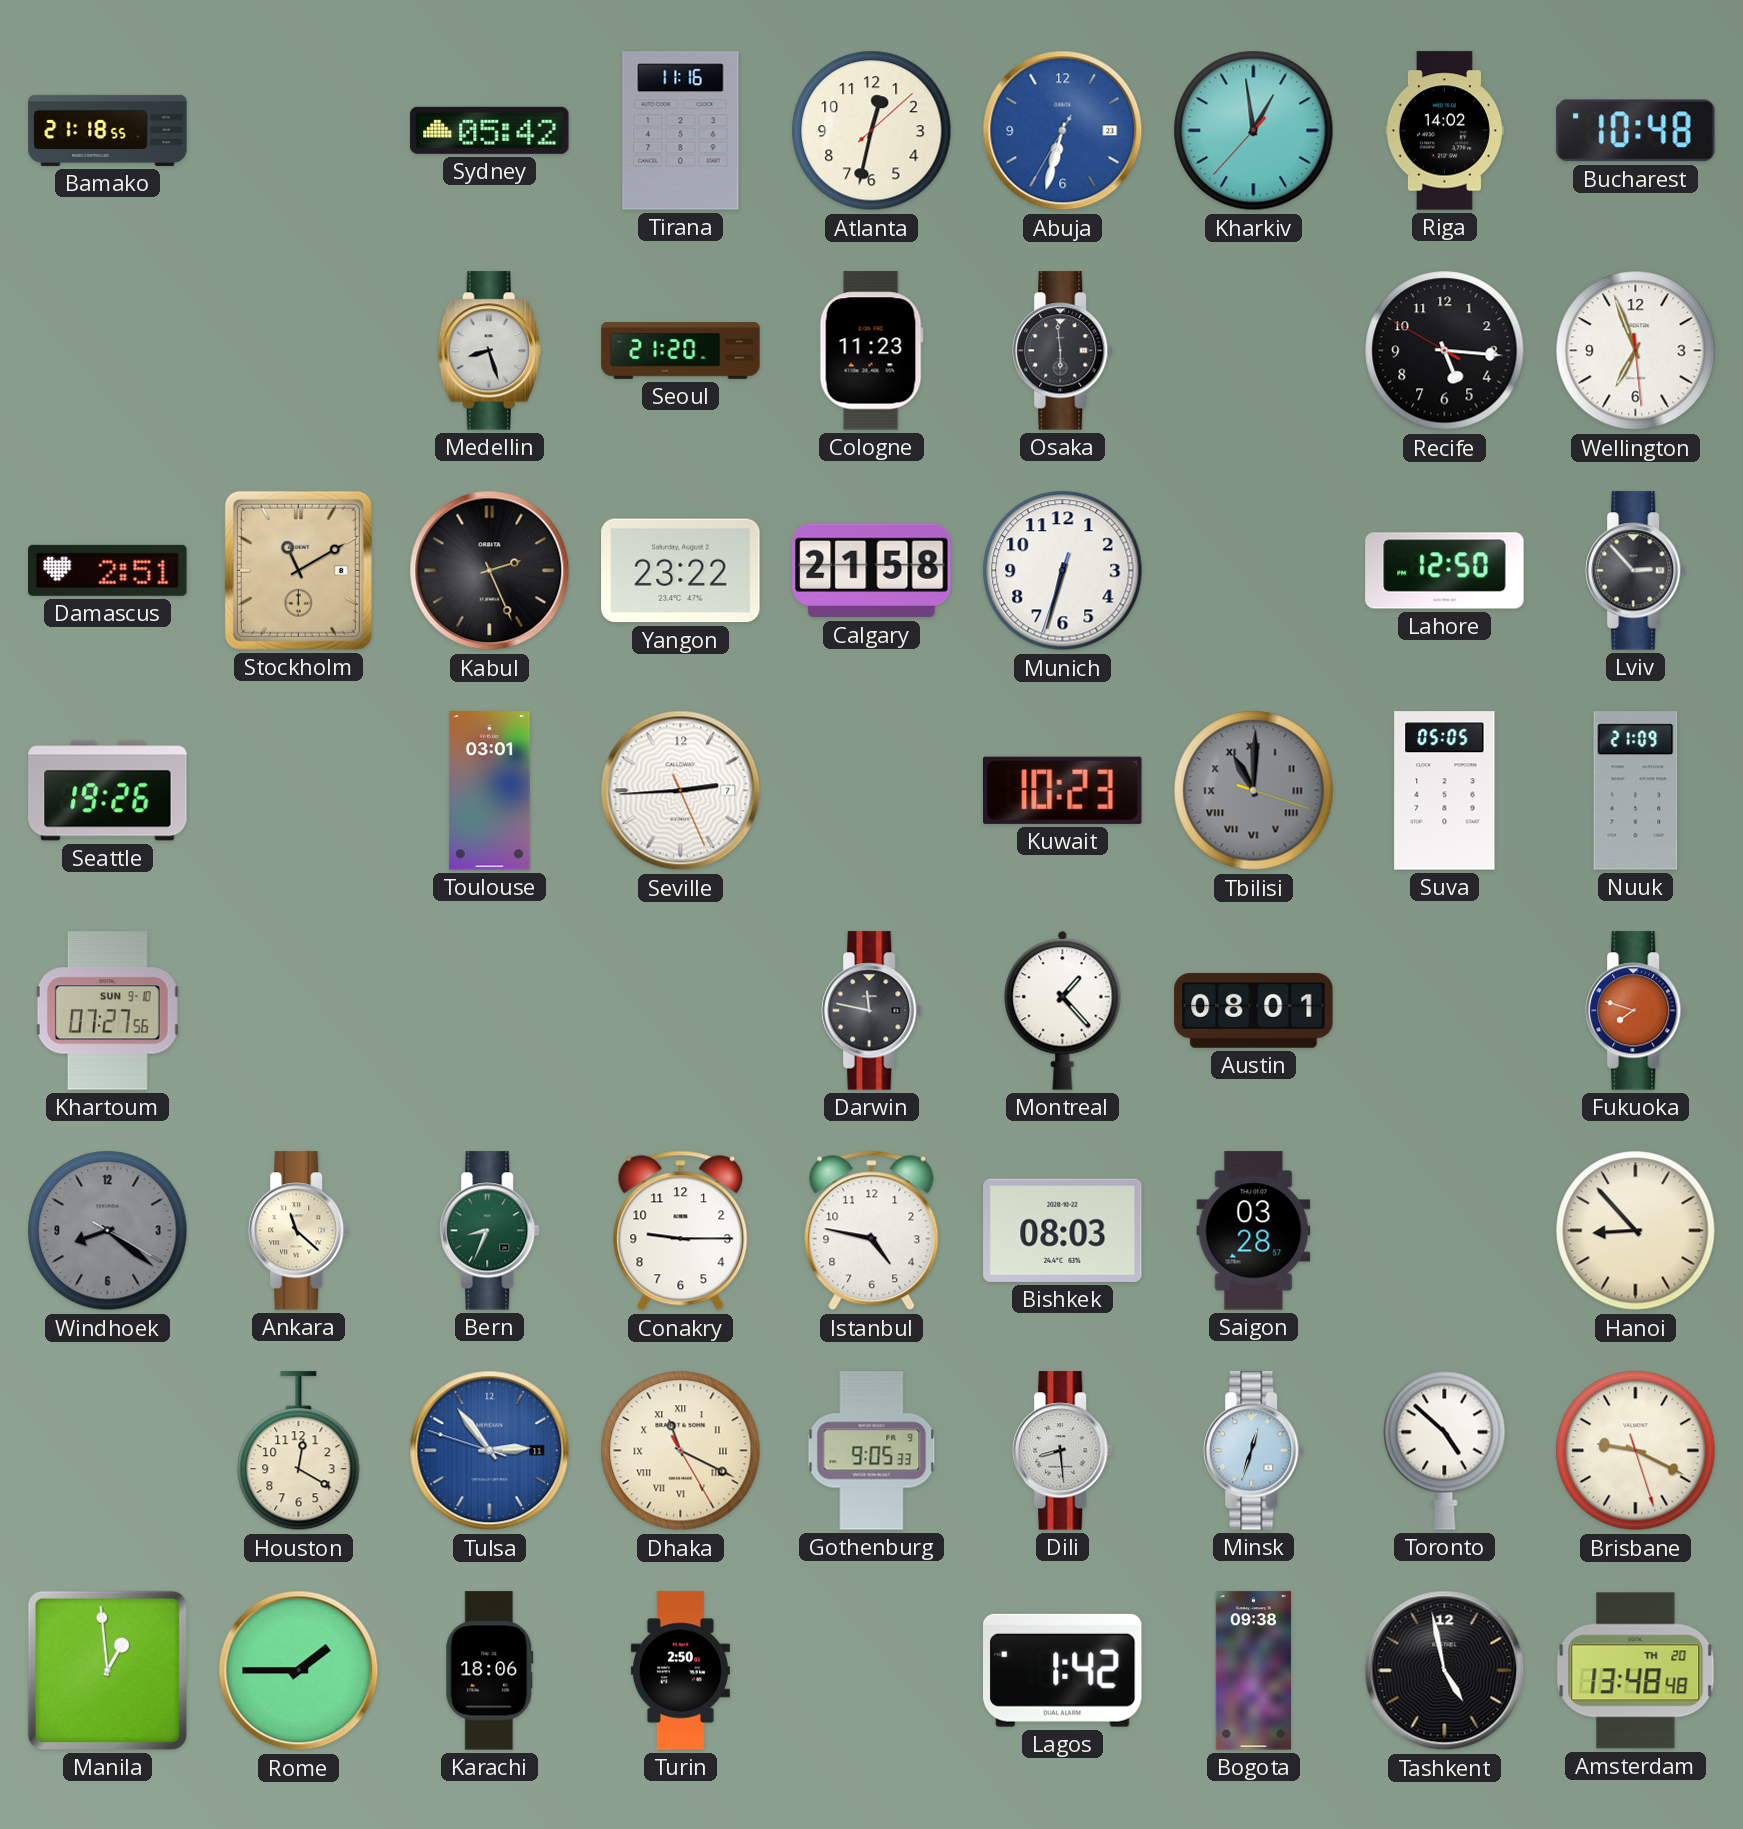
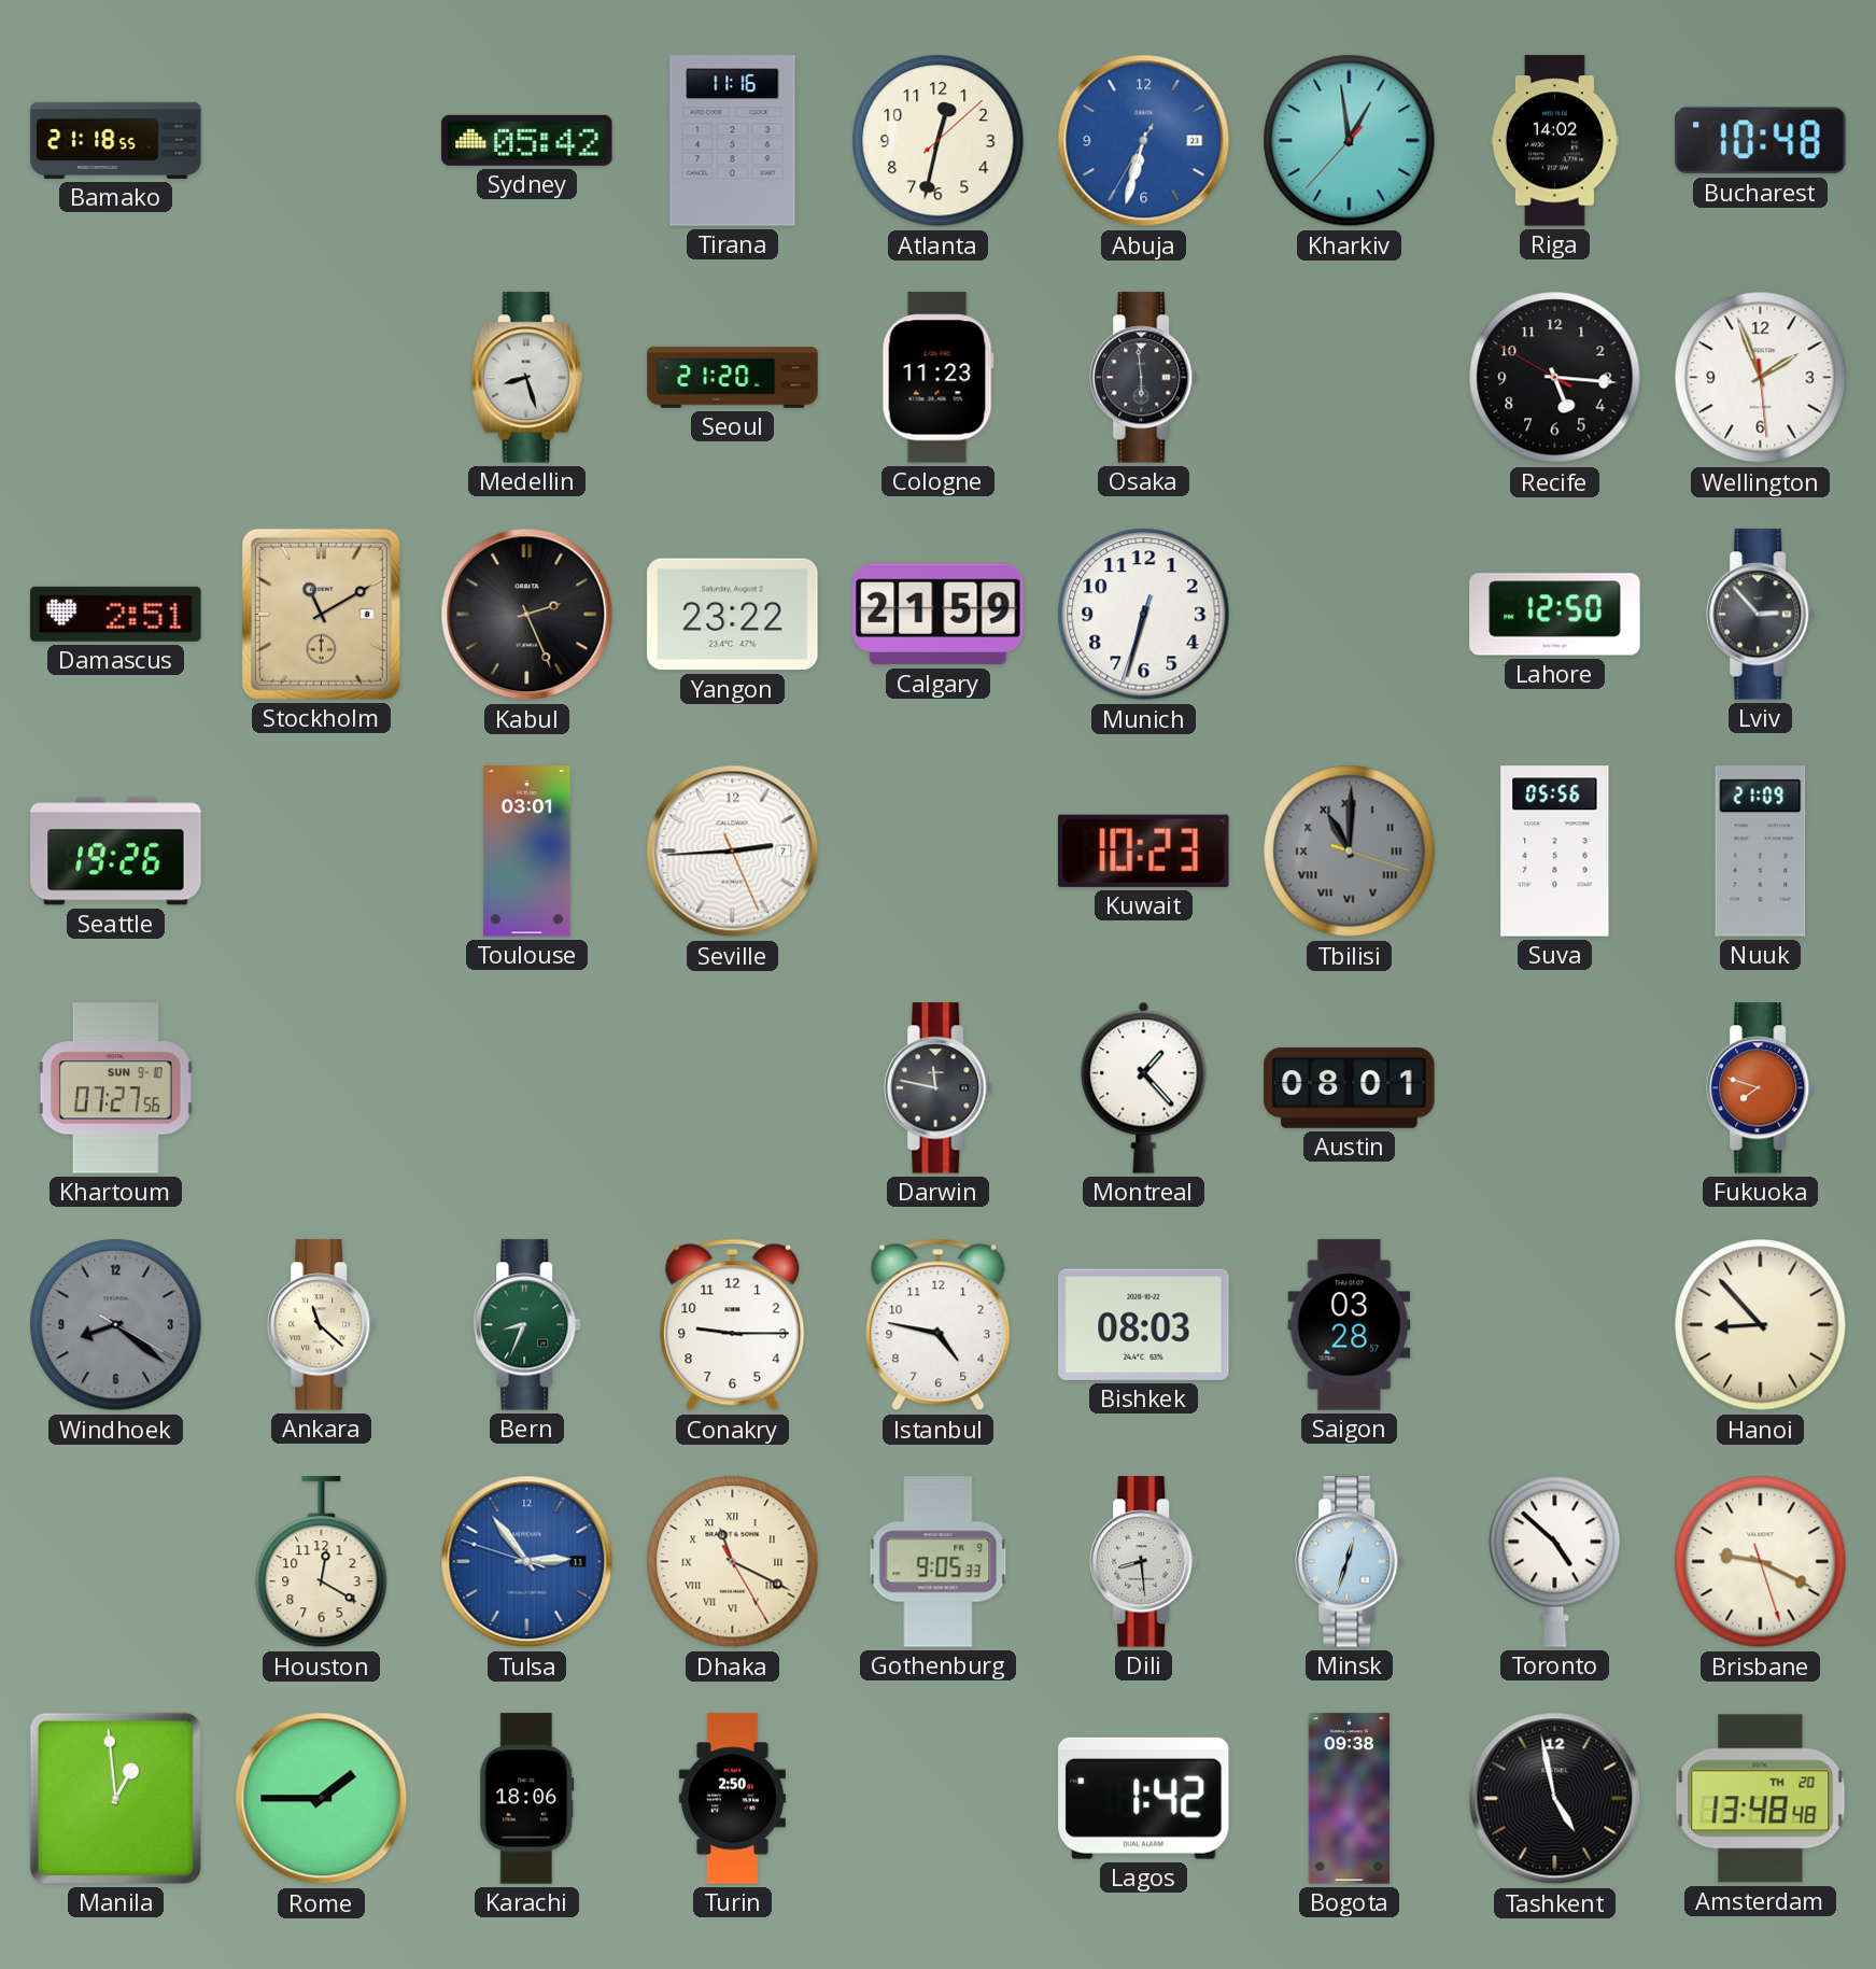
Wellington: 6:56 -> 1:56
Calgary: 21:58 -> 21:59
Suva: 05:05 -> 05:56
